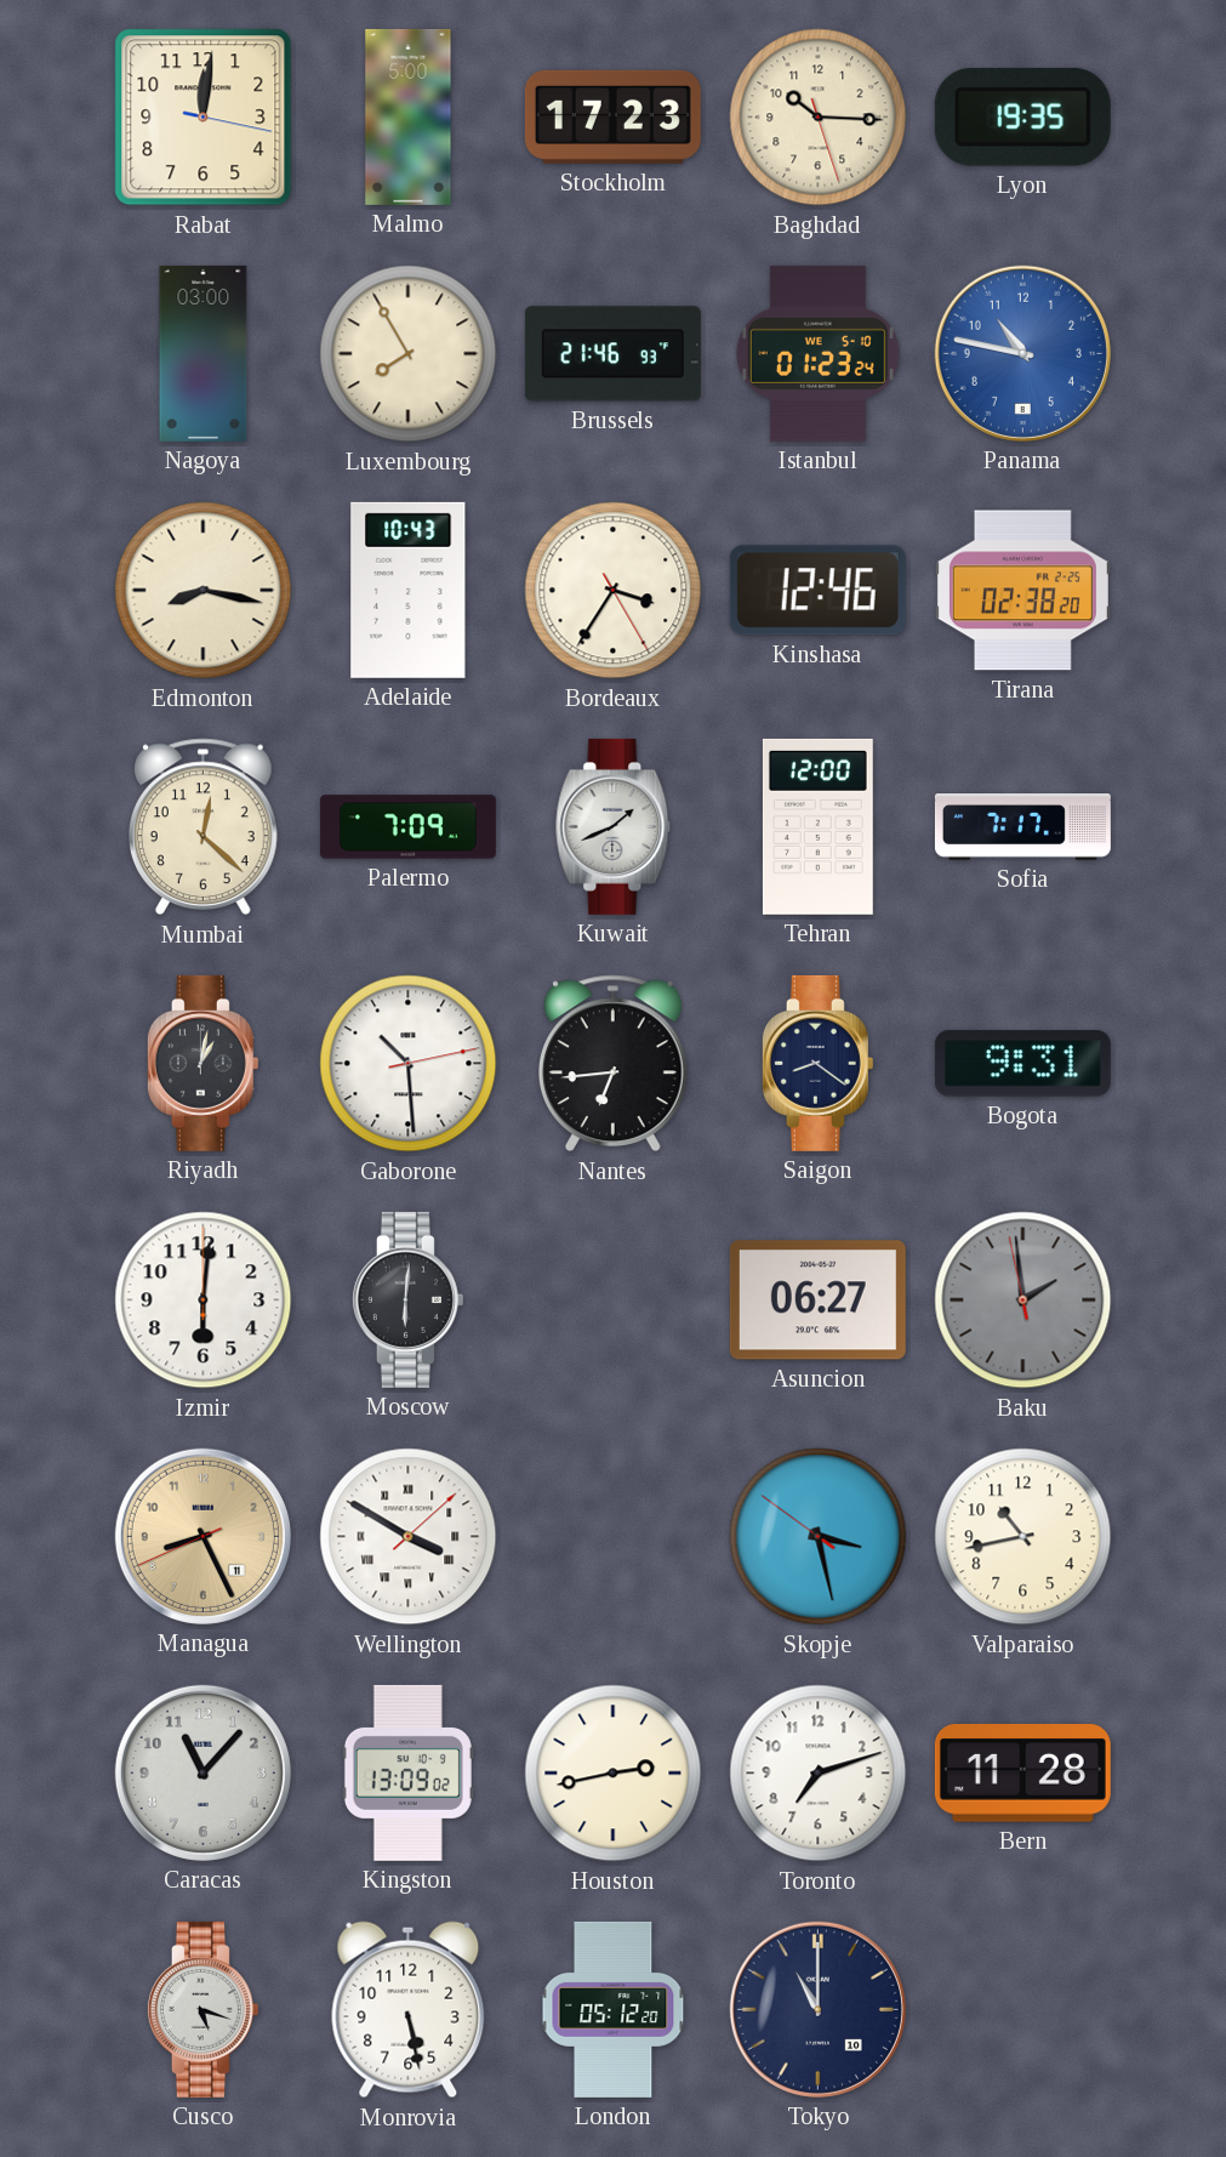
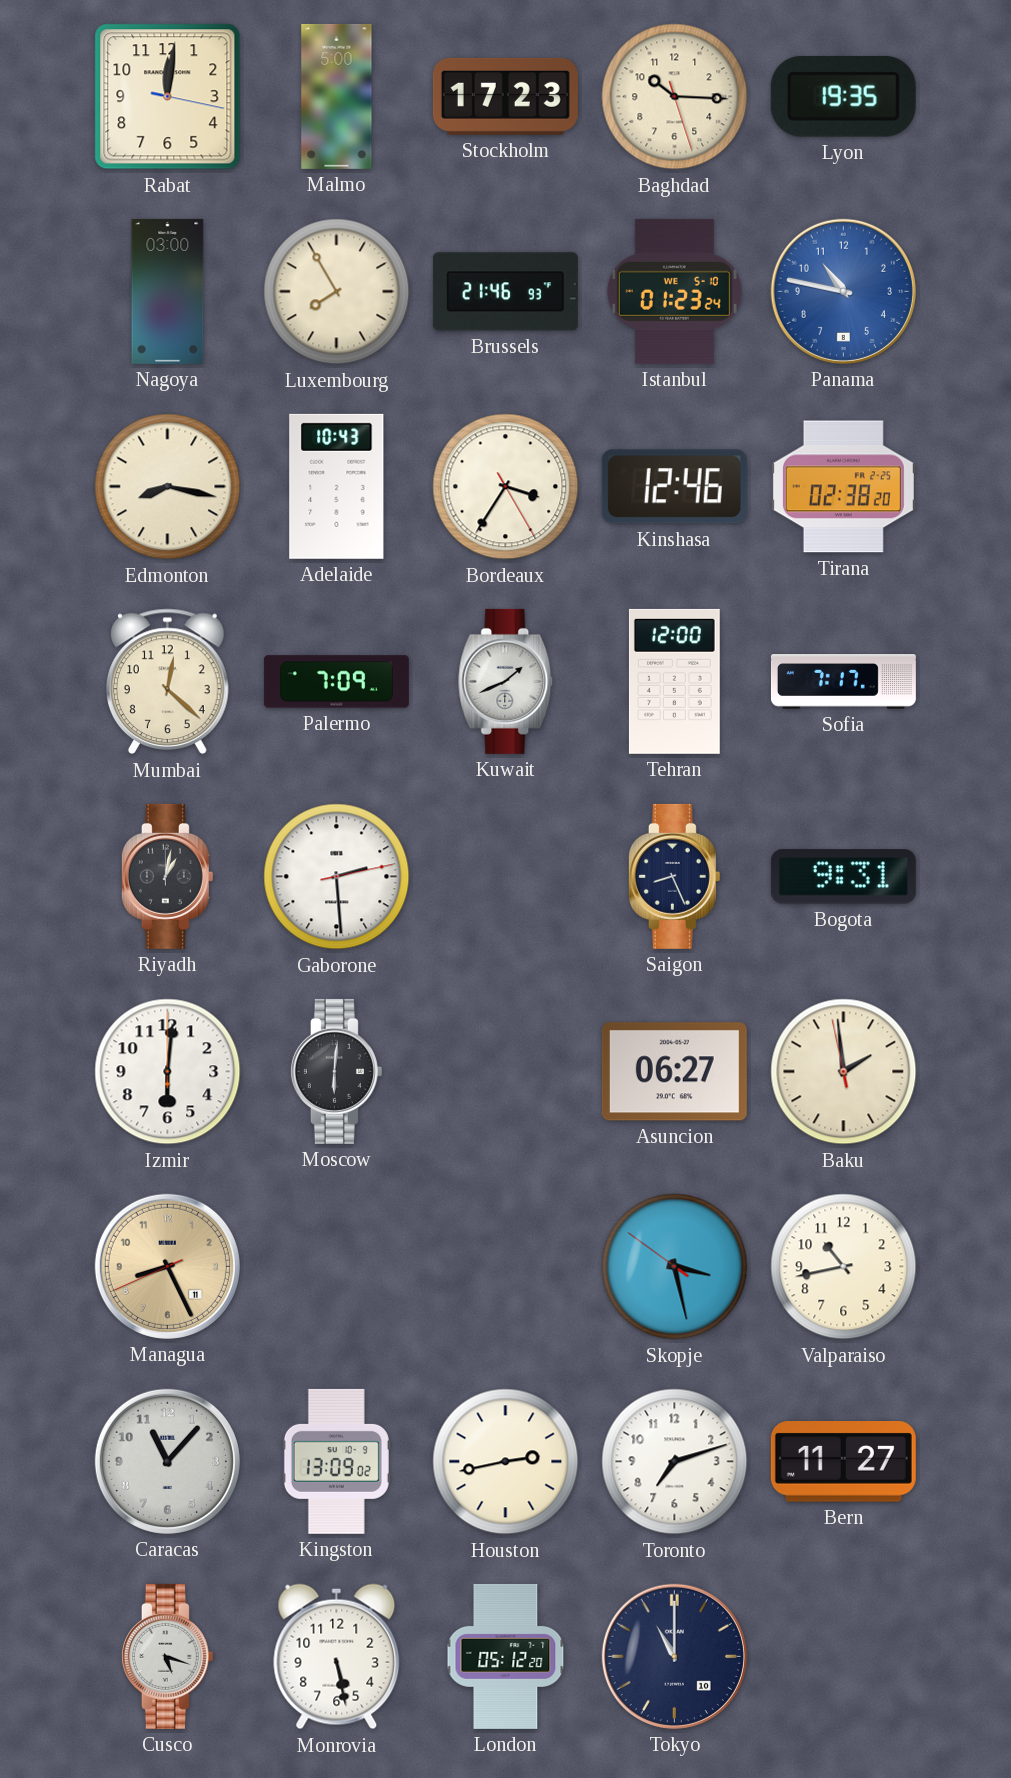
Gaborone: 10:29 -> 2:29
Nantes: 6:44 -> none
Saigon: 8:21 -> 8:26
Baku dial: grey -> cream
Wellington: 3:50 -> none
Bern: 11:28 -> 11:27
